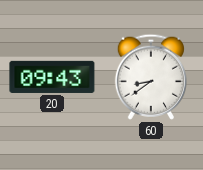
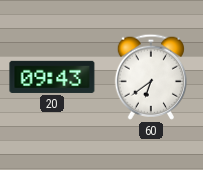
60: 8:39 -> 6:39
